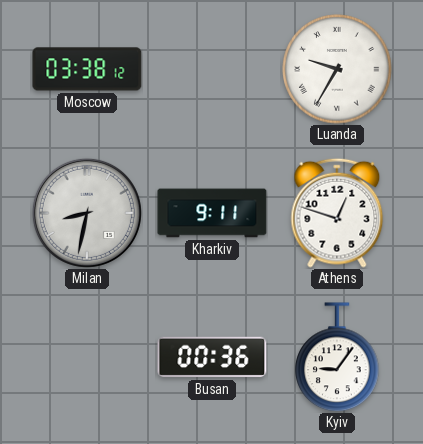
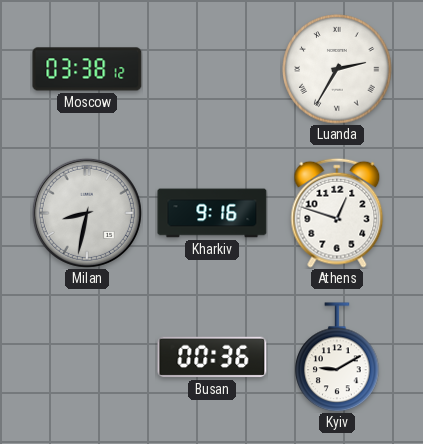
Luanda: 9:35 -> 2:35
Kharkiv: 9:11 -> 9:16
Kyiv: 9:06 -> 9:10
